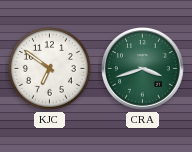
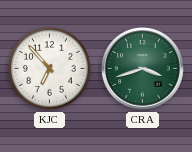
KJC: 6:51 -> 6:53
